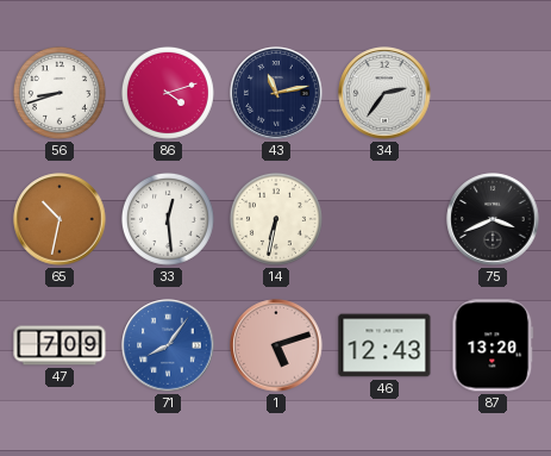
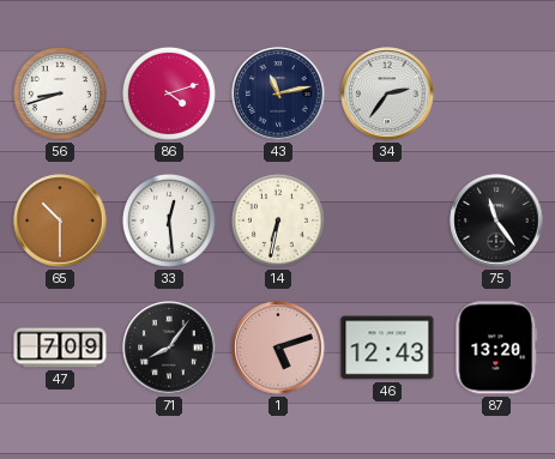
65: 10:32 -> 10:30
75: 3:41 -> 11:24
71 dial: blue -> black
